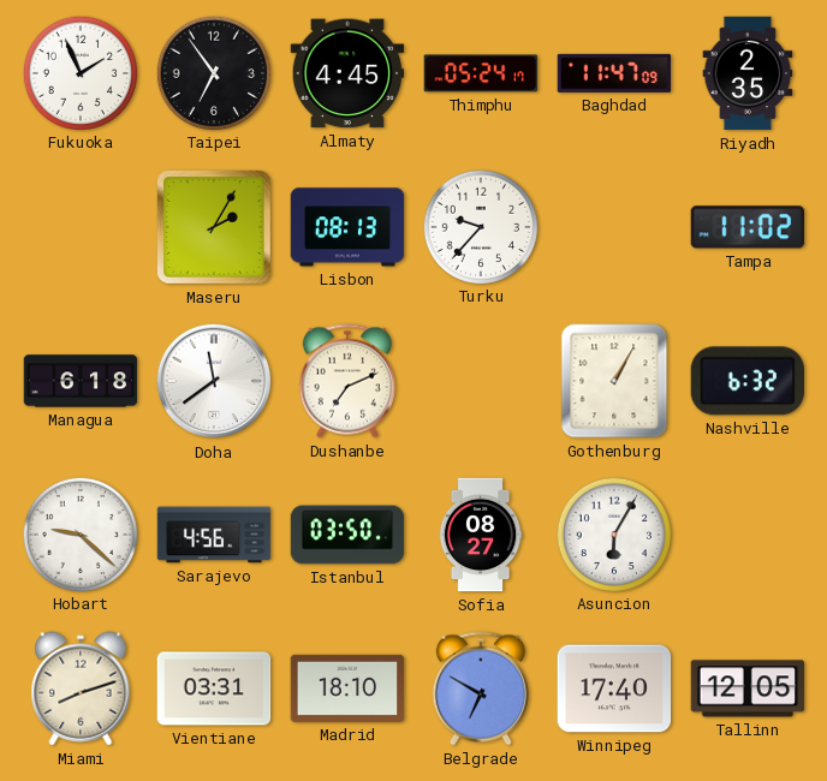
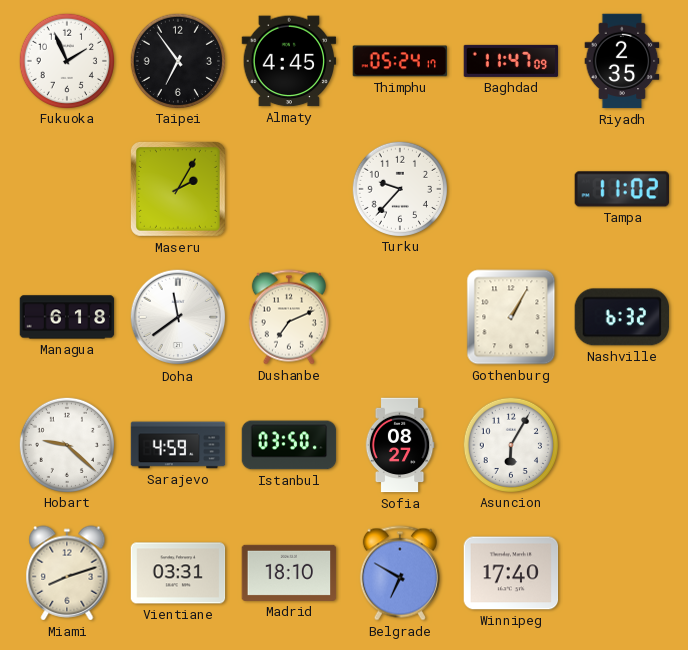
Lisbon: 08:13 -> none
Sarajevo: 4:56 -> 4:59
Tallinn: 12:05 -> none
